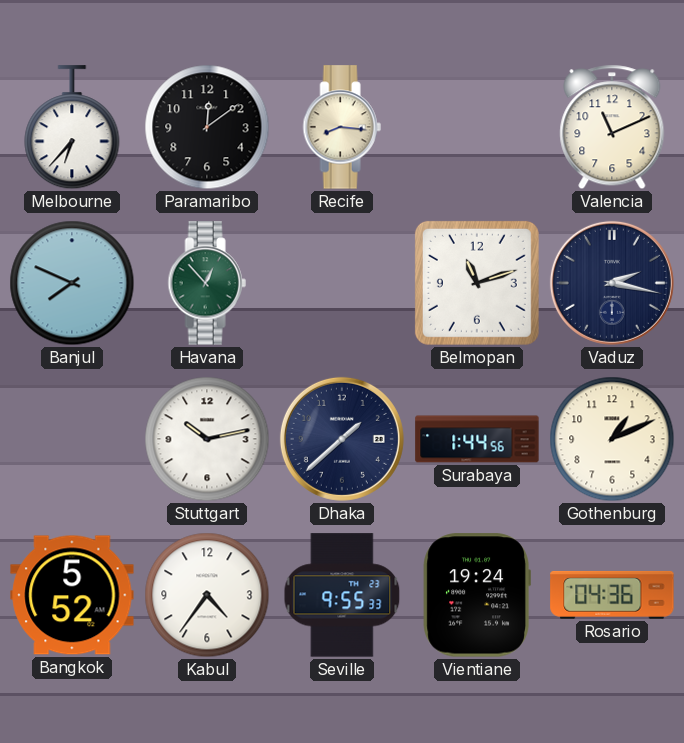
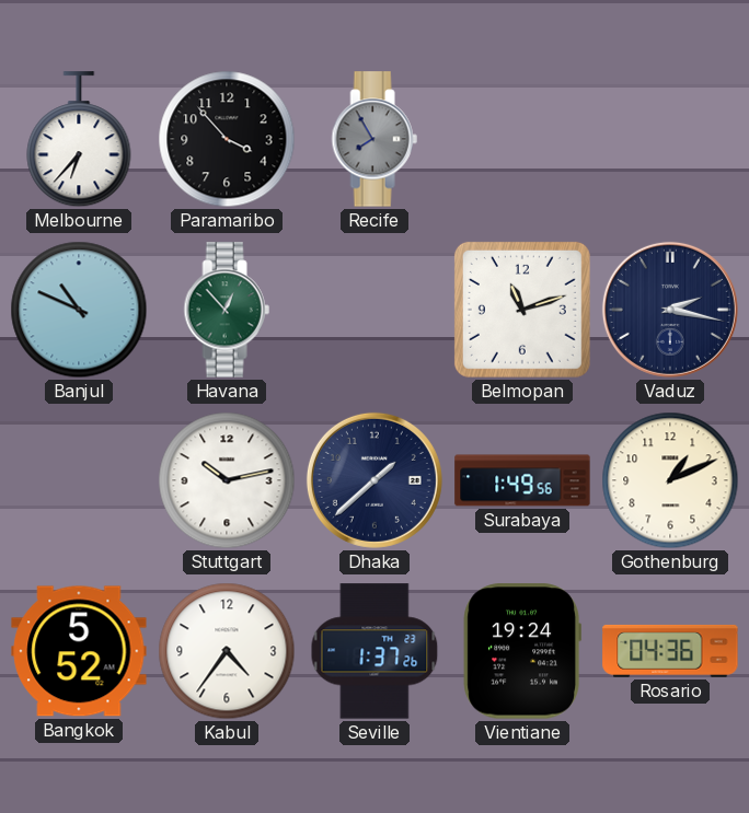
Paramaribo: 12:09 -> 3:53
Recife: 8:16 -> 7:55
Recife dial: cream -> grey
Valencia: 11:11 -> none
Banjul: 7:49 -> 10:49
Surabaya: 1:44 -> 1:49
Seville: 9:55 -> 1:37
